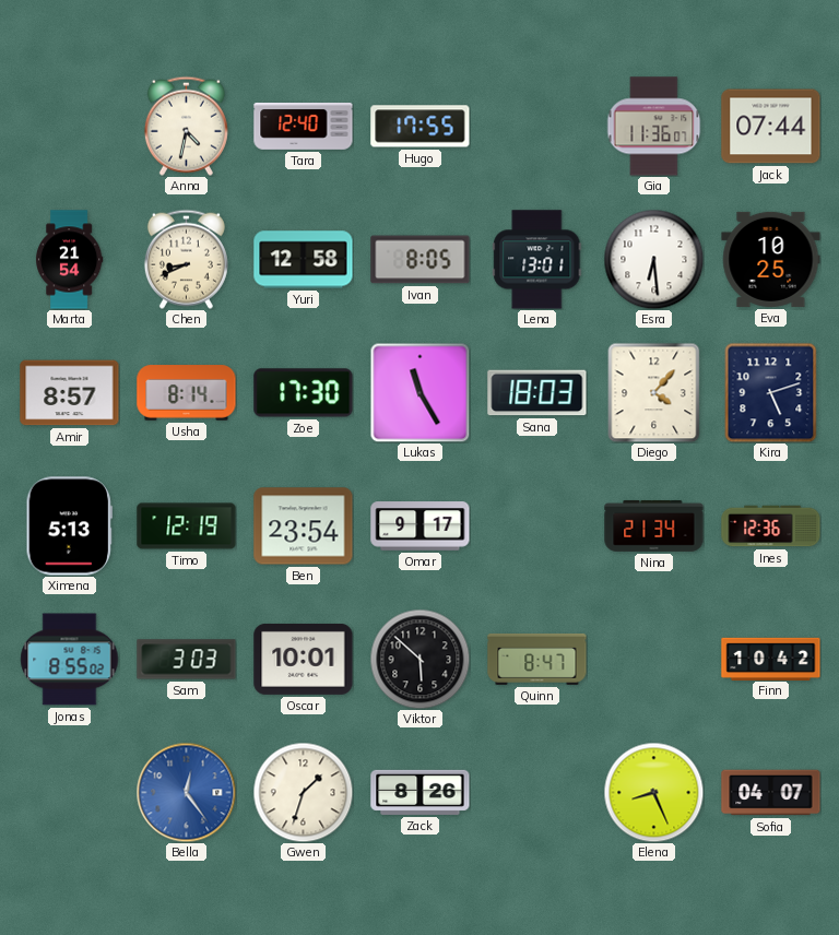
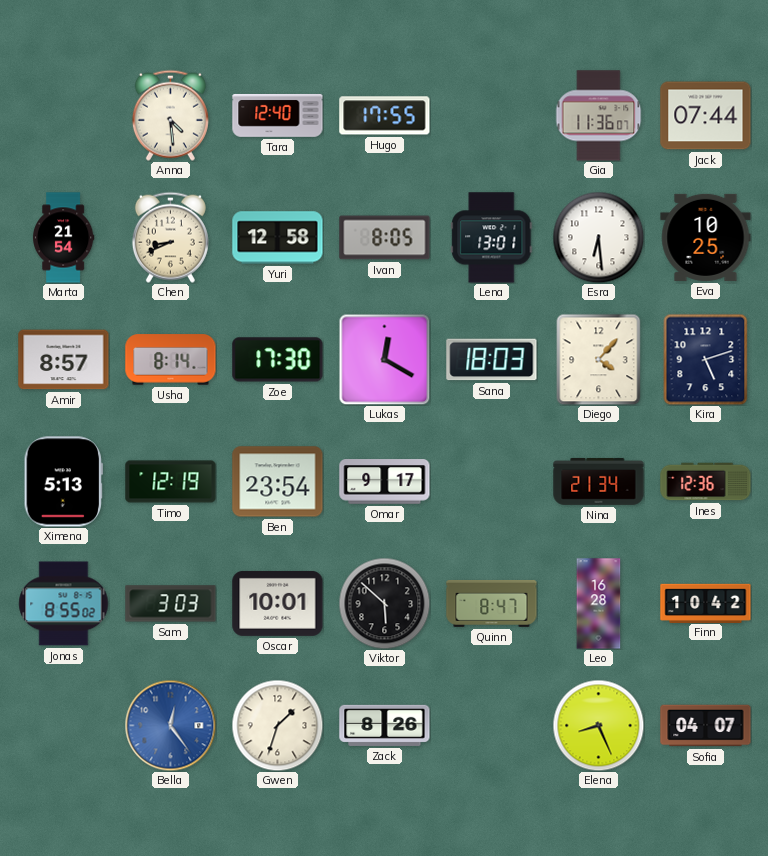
Anna: 4:32 -> 4:29
Lukas: 11:25 -> 12:20
Leo: none -> 16:28
